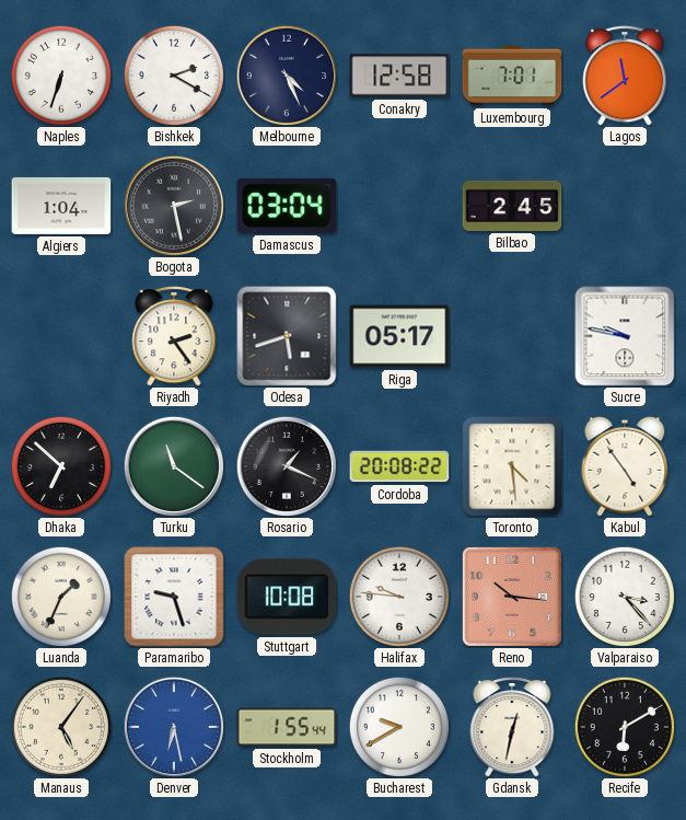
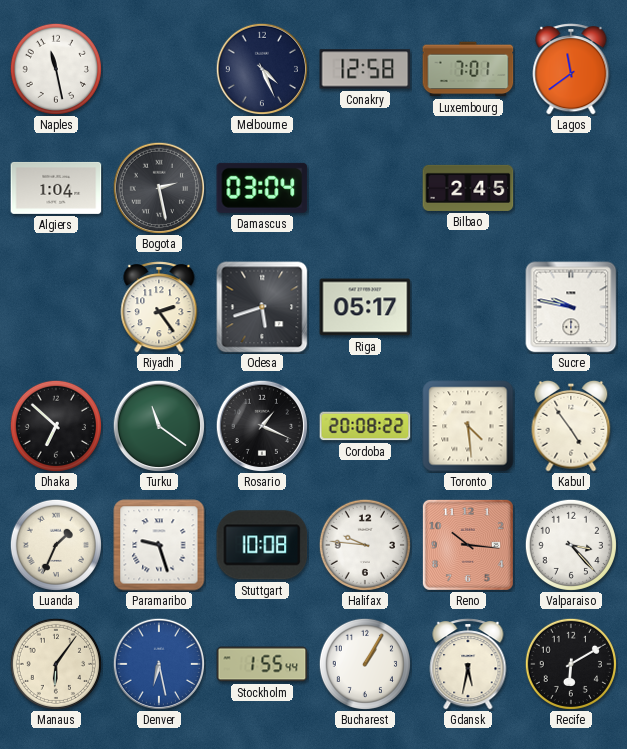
Naples: 6:33 -> 11:28
Bishkek: 2:20 -> none
Manaus: 5:06 -> 6:06
Bucharest: 9:40 -> 1:05
Gdansk: 12:32 -> 5:32
